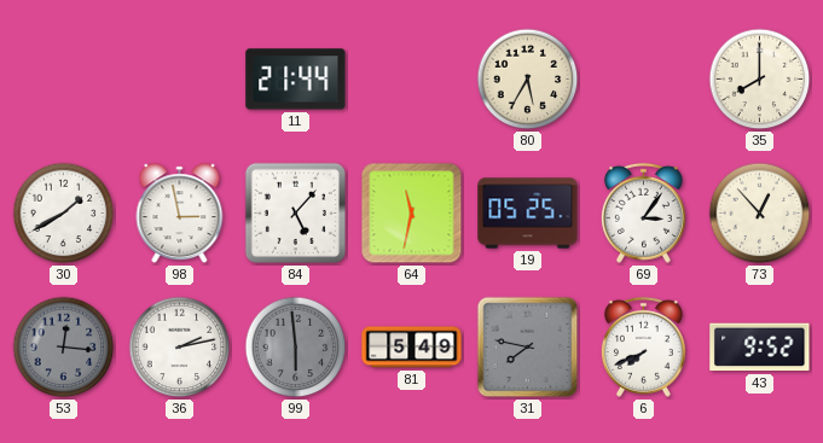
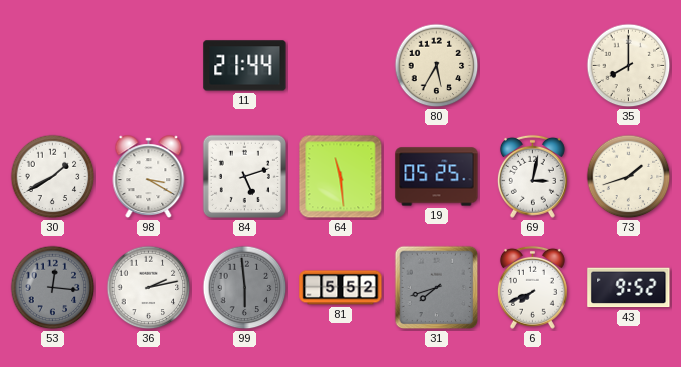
98: 2:58 -> 3:20
84: 5:07 -> 5:12
64: 11:32 -> 11:29
69: 3:06 -> 3:02
73: 12:53 -> 1:42
81: 5:49 -> 5:52
31: 7:47 -> 7:42
